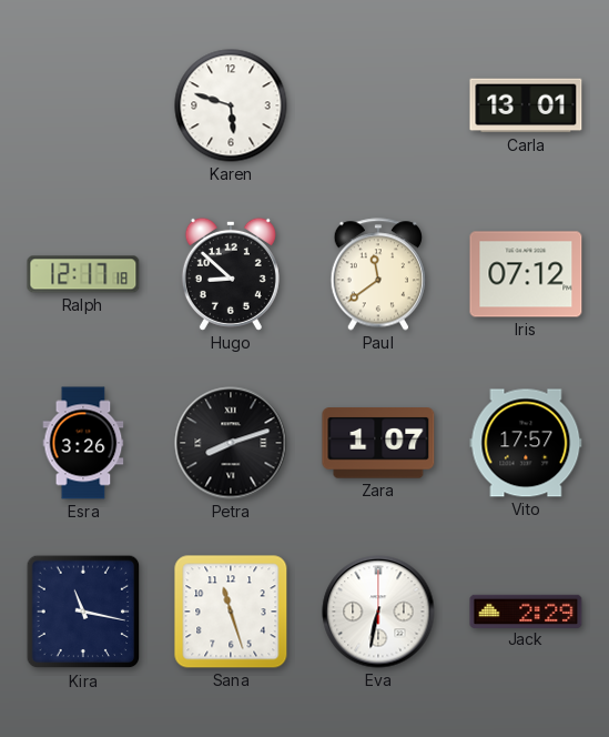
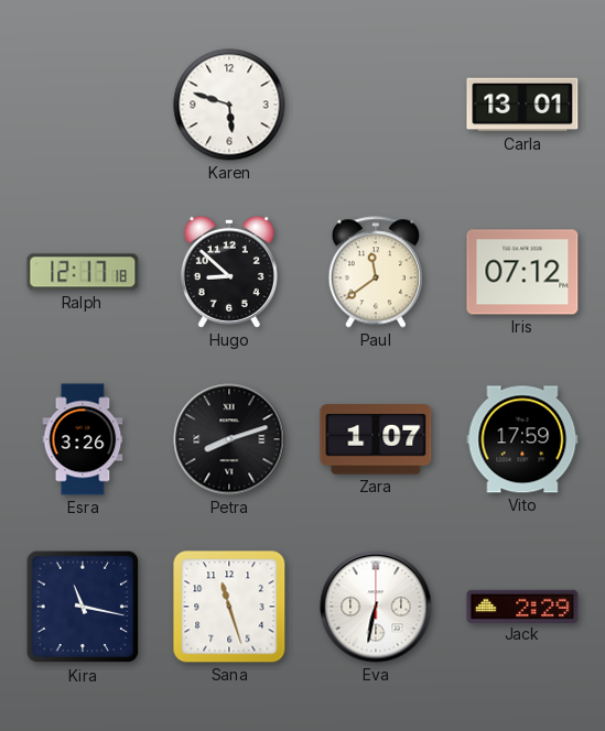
Vito: 17:57 -> 17:59
